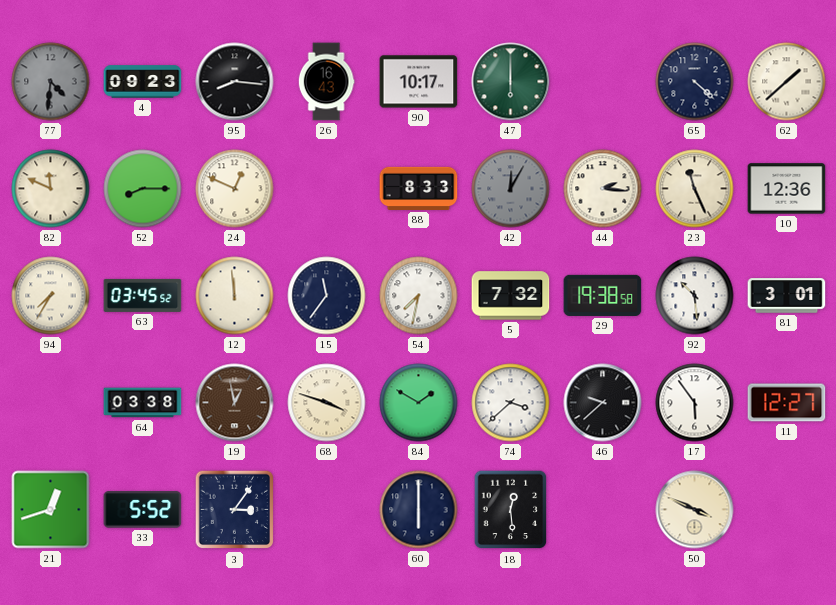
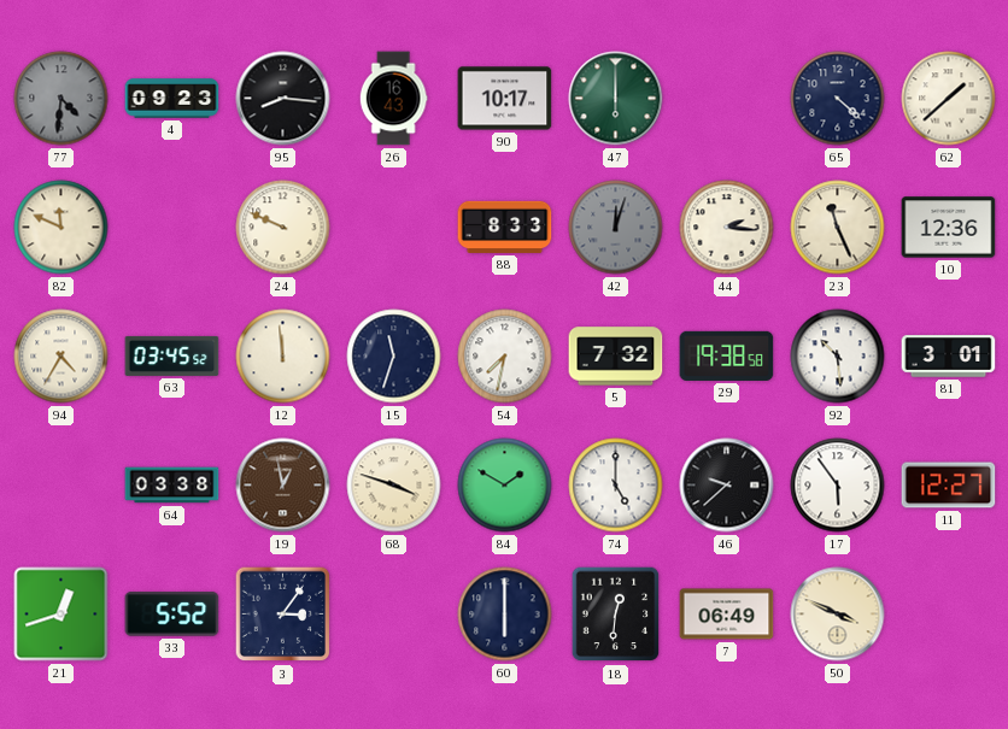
52: 8:15 -> none
24: 12:49 -> 9:49
42: 12:05 -> 12:03
94: 7:35 -> 4:35
15: 11:36 -> 11:33
74: 3:38 -> 5:00
18: 12:29 -> 12:31
7: none -> 06:49
